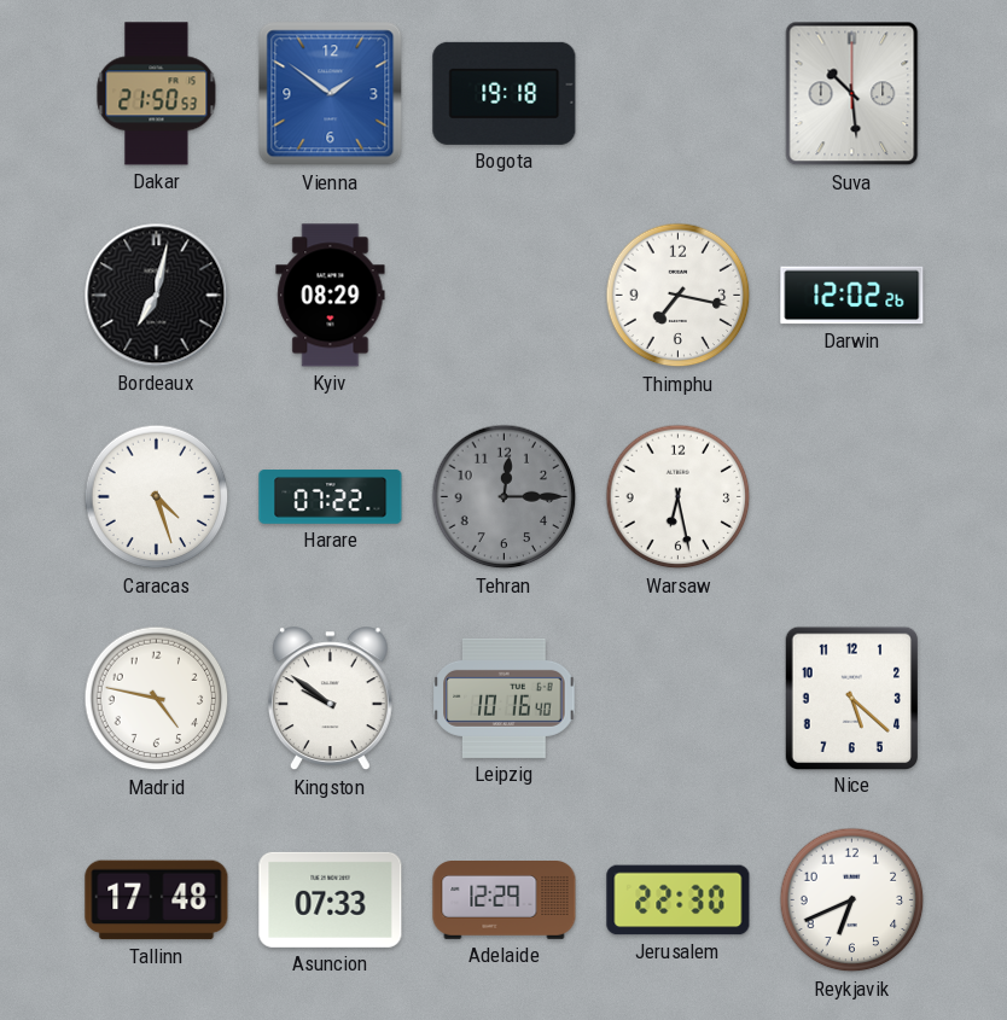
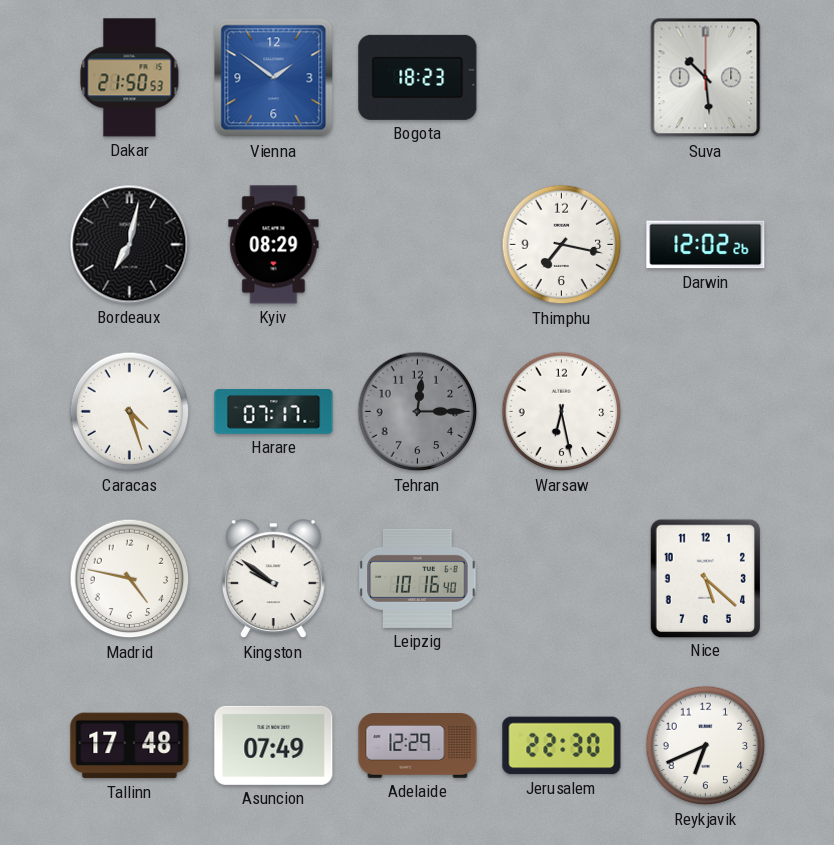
Bogota: 19:18 -> 18:23
Harare: 07:22 -> 07:17
Asuncion: 07:33 -> 07:49
